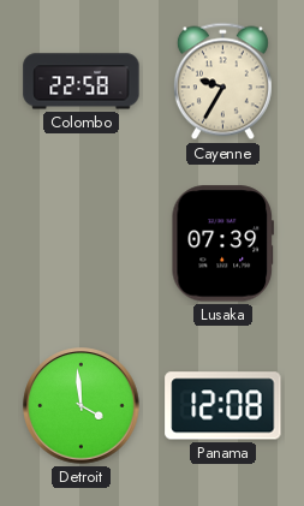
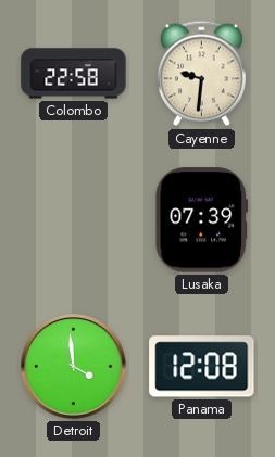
Cayenne: 9:35 -> 9:31
